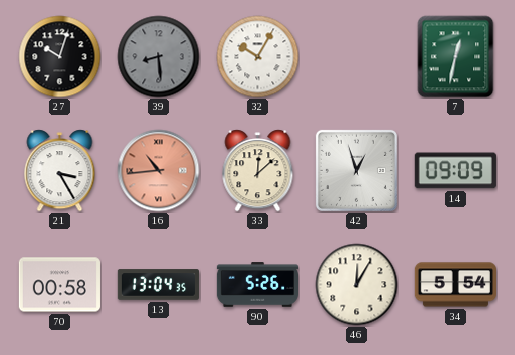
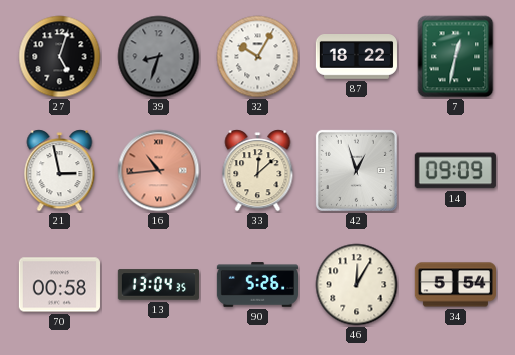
27: 10:03 -> 5:03
39: 8:29 -> 8:33
87: none -> 18:22
21: 3:25 -> 2:58
